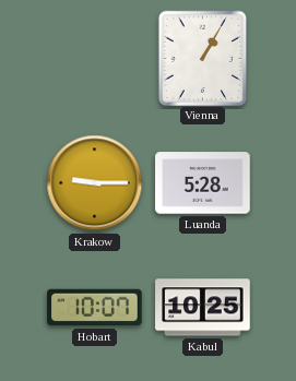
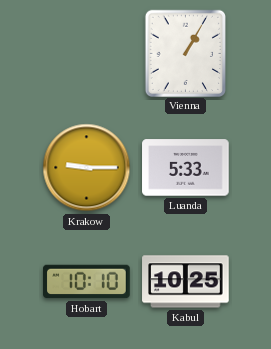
Luanda: 5:28 -> 5:33
Hobart: 10:07 -> 10:10
